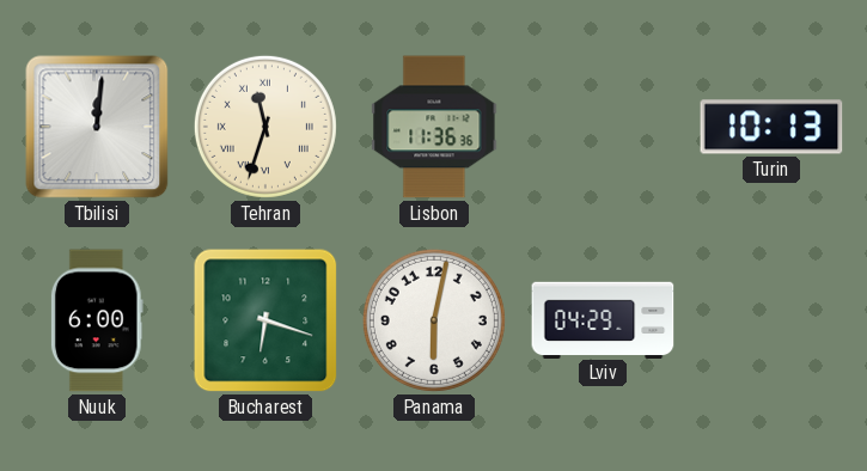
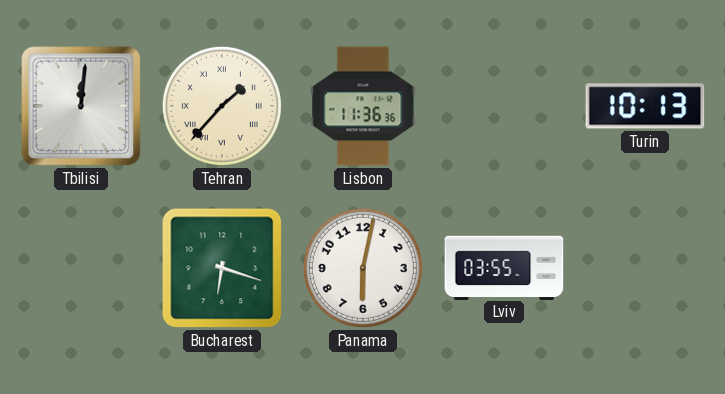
Tehran: 11:33 -> 1:37
Nuuk: 6:00 -> none
Lviv: 04:29 -> 03:55
